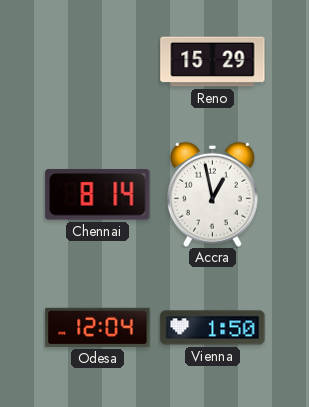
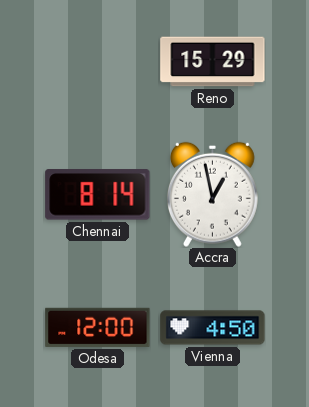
Odesa: 12:04 -> 12:00
Vienna: 1:50 -> 4:50
